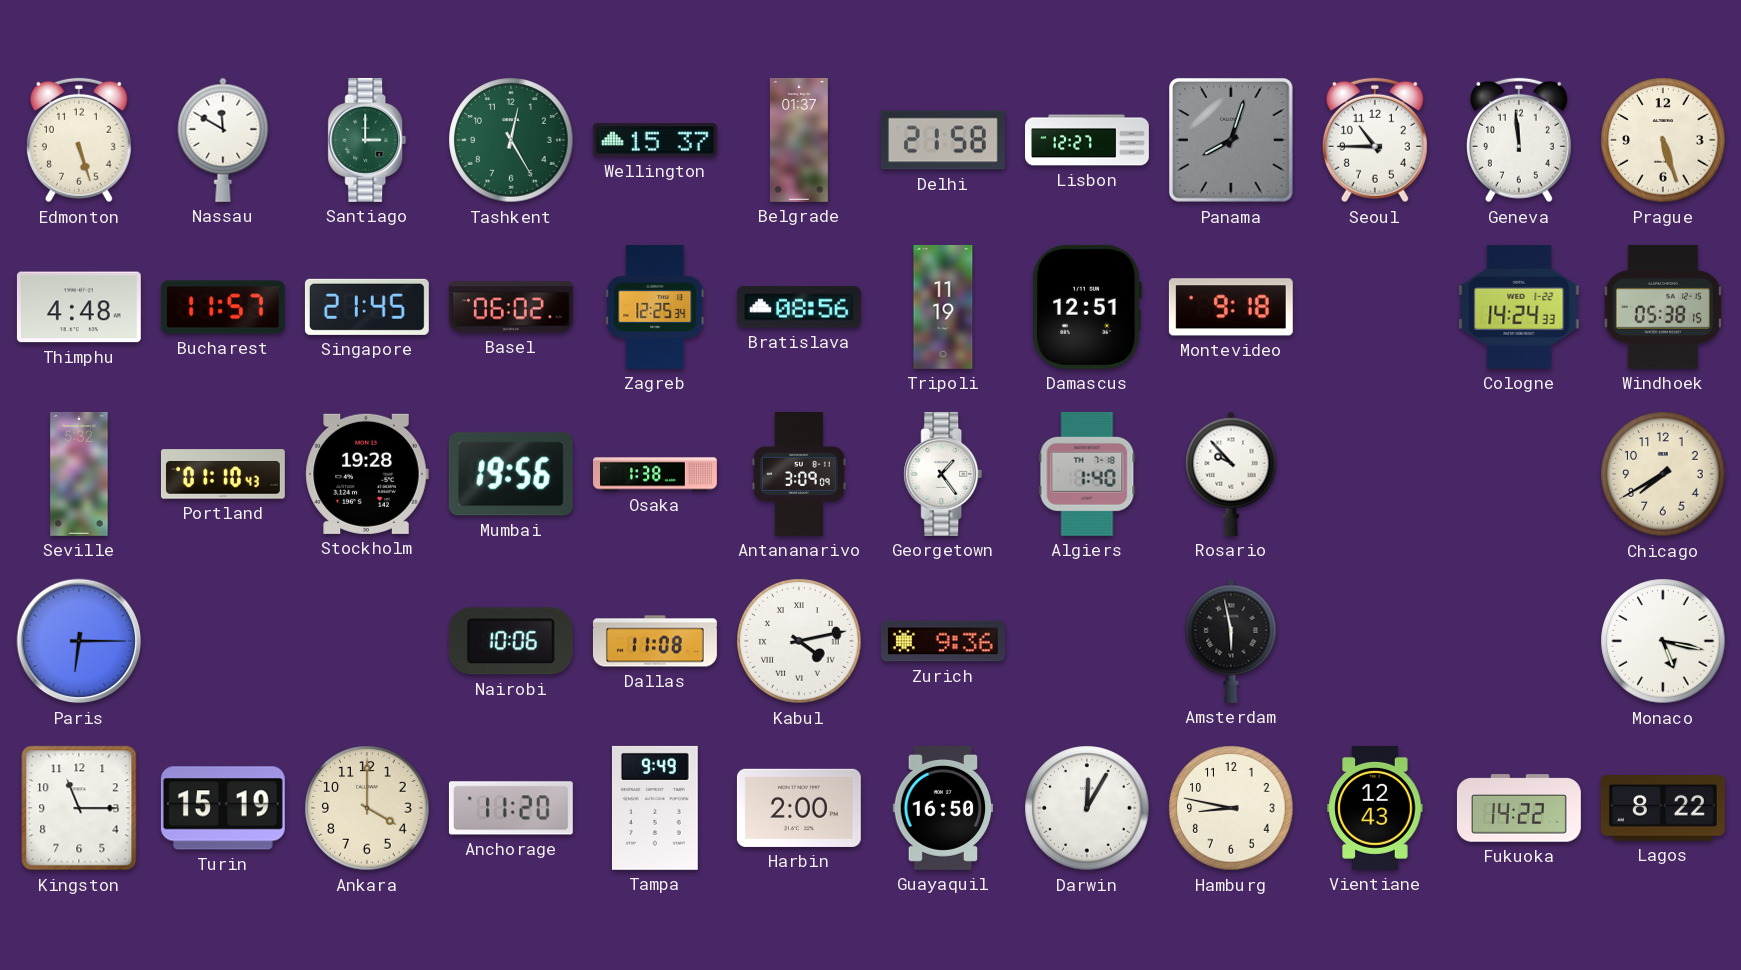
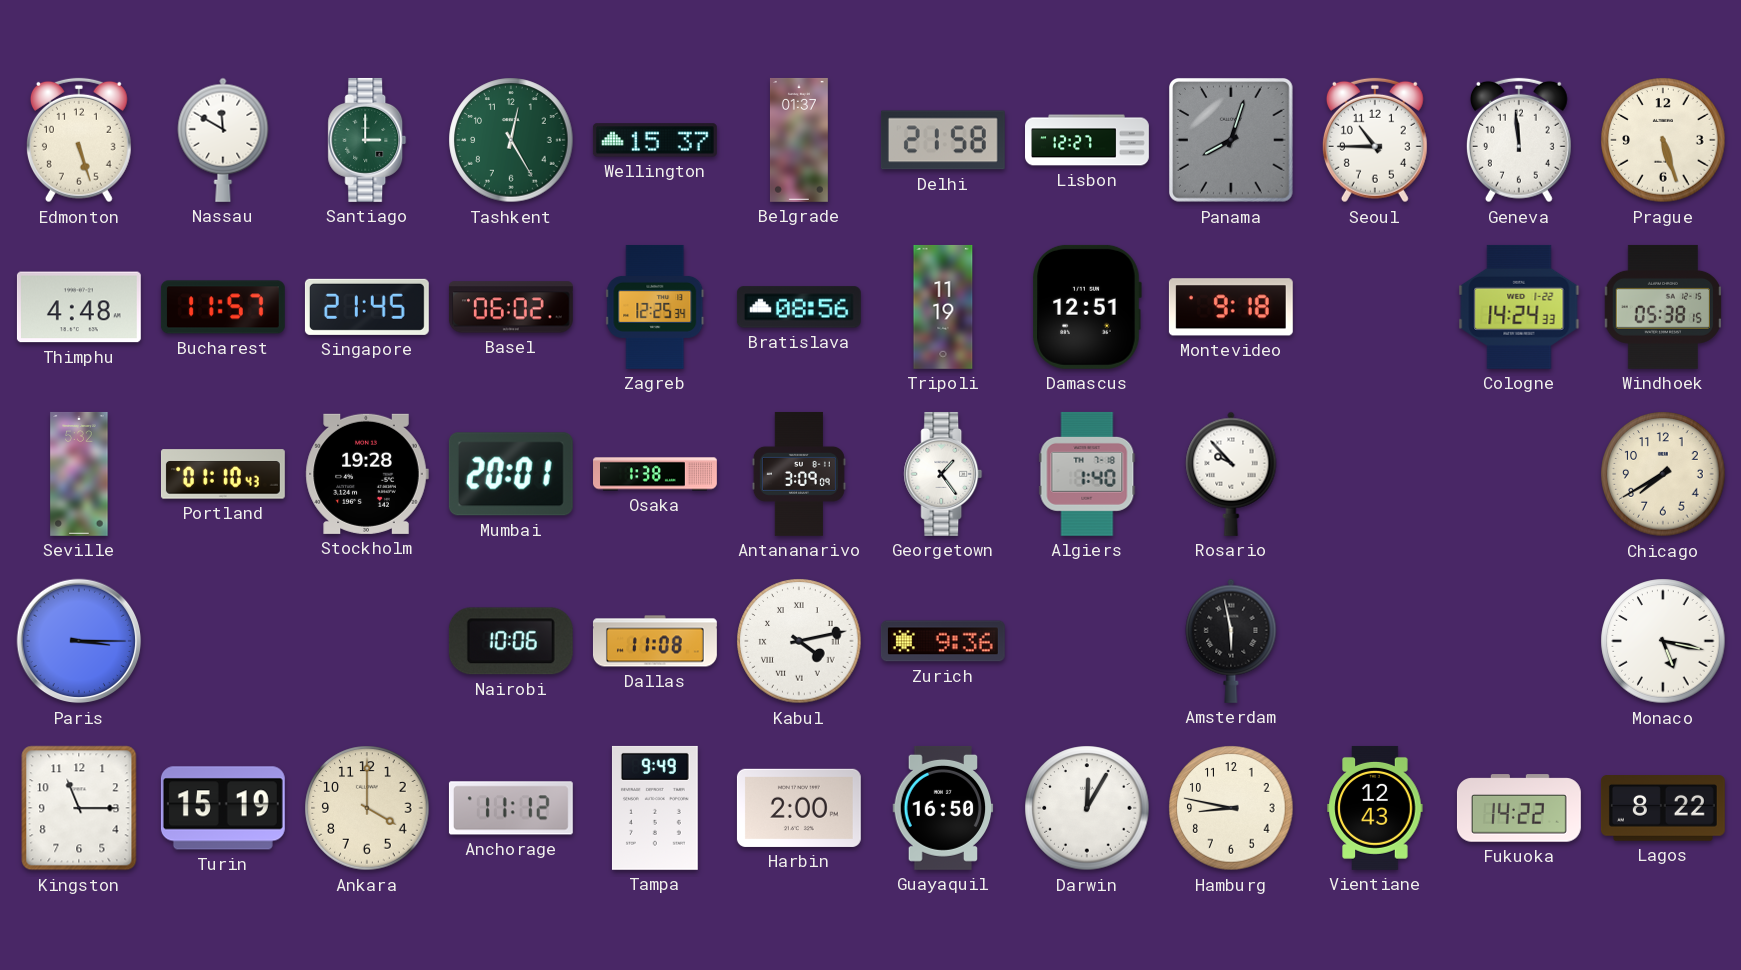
Mumbai: 19:56 -> 20:01
Paris: 6:15 -> 3:15
Anchorage: 11:20 -> 11:12
